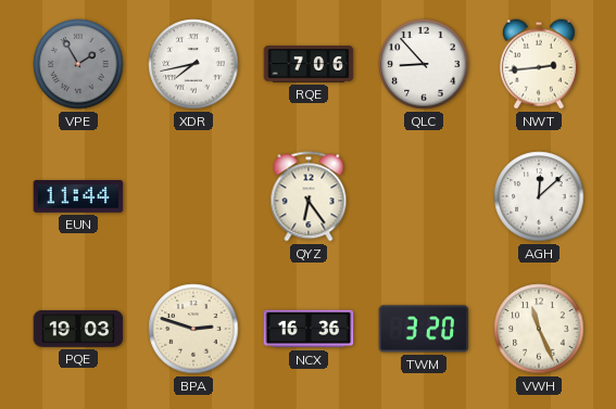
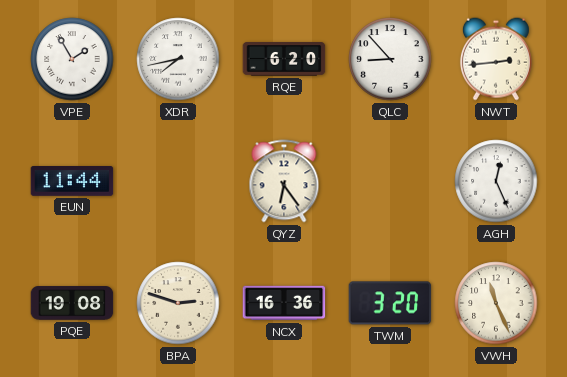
VPE dial: grey -> white
RQE: 7:06 -> 6:20
AGH: 12:08 -> 12:26
PQE: 19:03 -> 19:08
